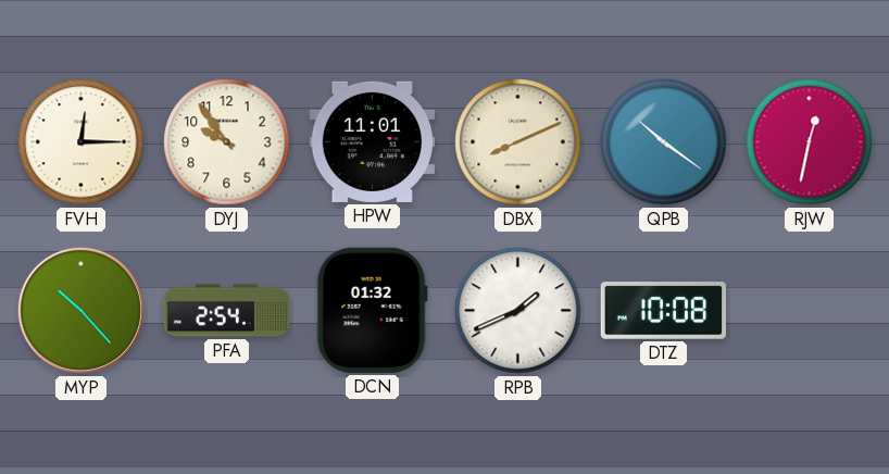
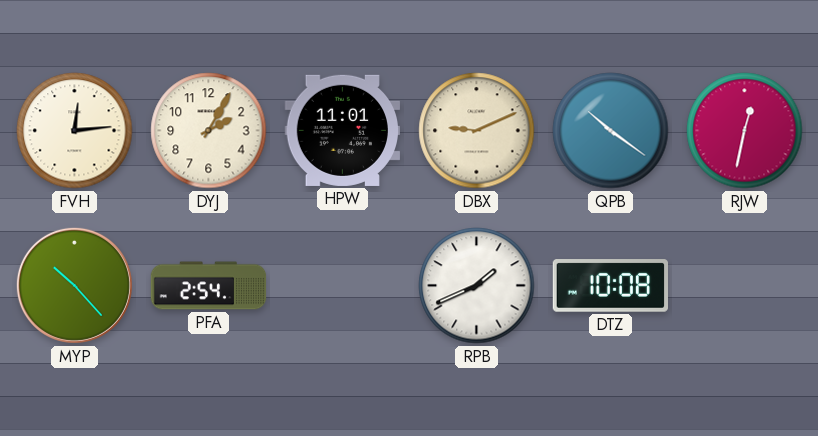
FVH: 12:15 -> 12:14
DYJ: 9:54 -> 2:05
DBX: 8:11 -> 9:11
DCN: 01:32 -> none
